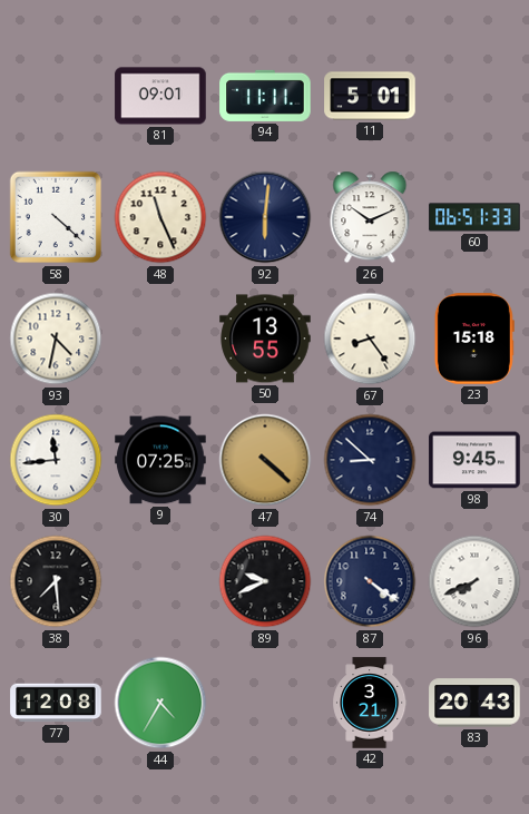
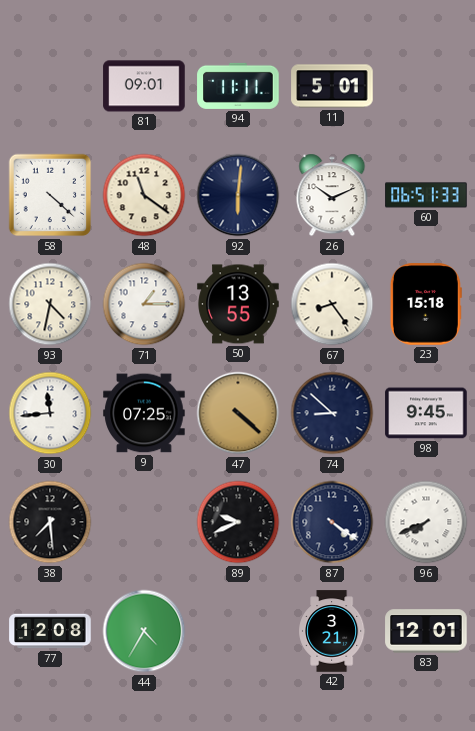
48: 11:26 -> 11:21
71: none -> 1:15
83: 20:43 -> 12:01
